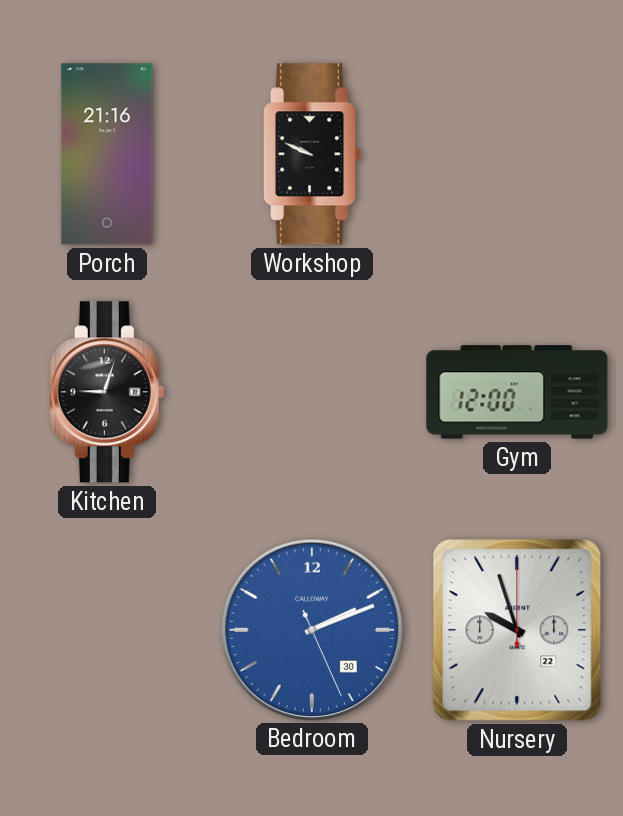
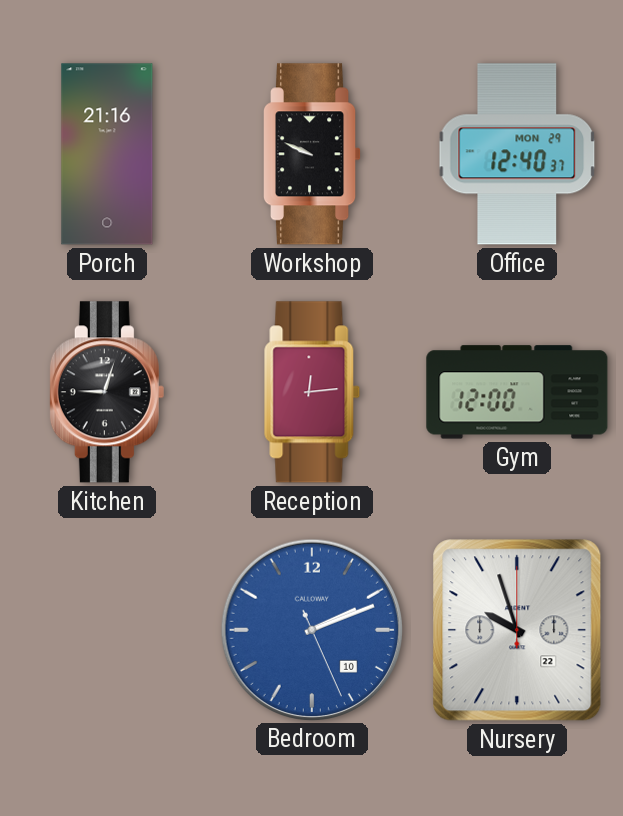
Office: none -> 12:40
Reception: none -> 12:14
Bedroom date: 30 -> 10
